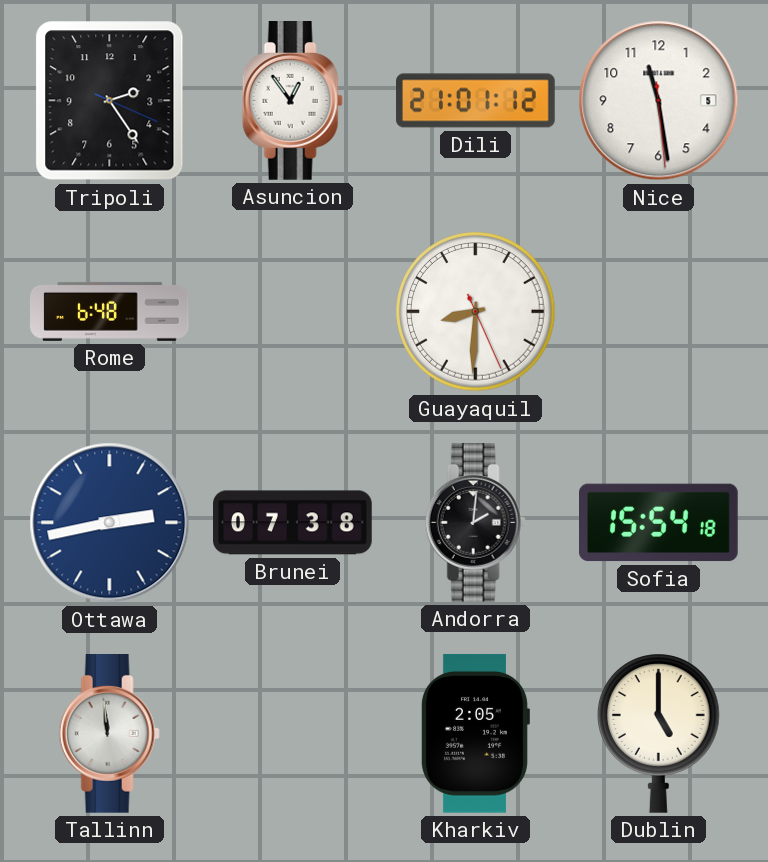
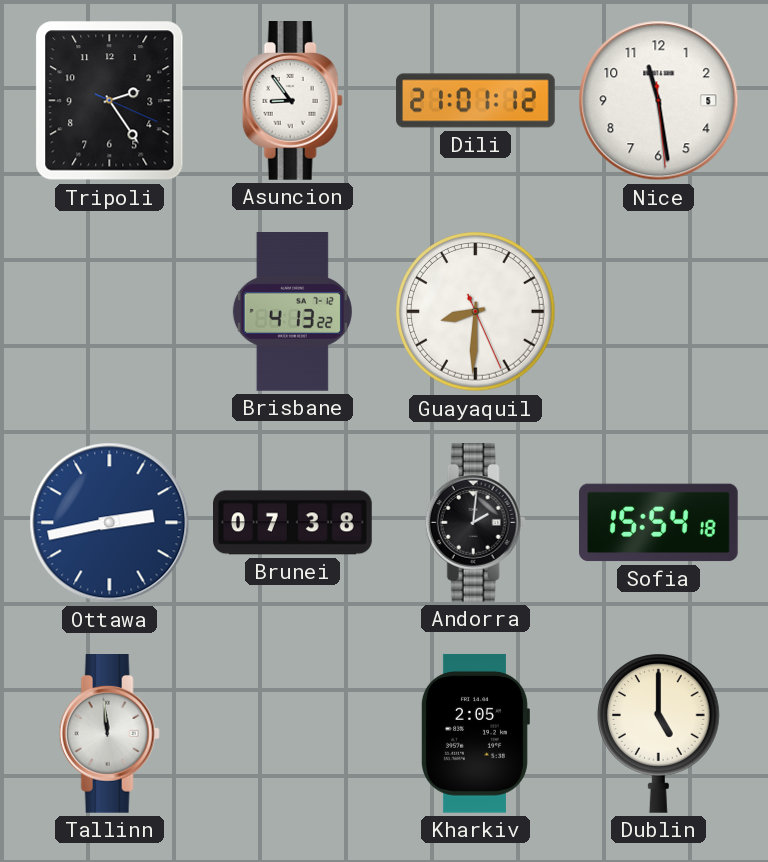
Asuncion: 12:54 -> 8:54
Rome: 6:48 -> none
Brisbane: none -> 4:13
